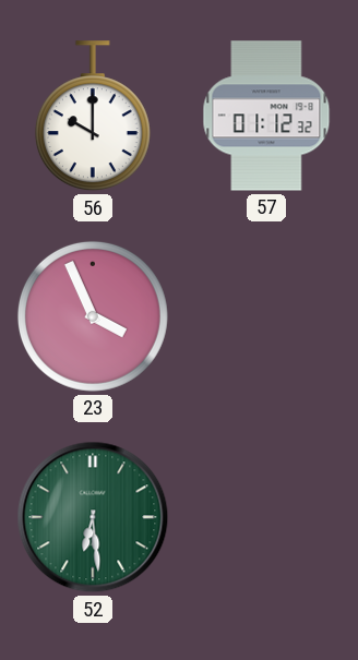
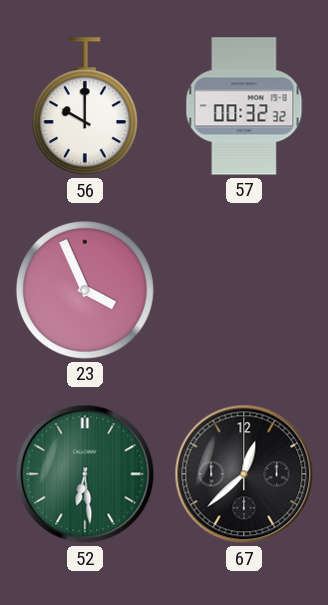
57: 01:12 -> 00:32
67: none -> 12:38
